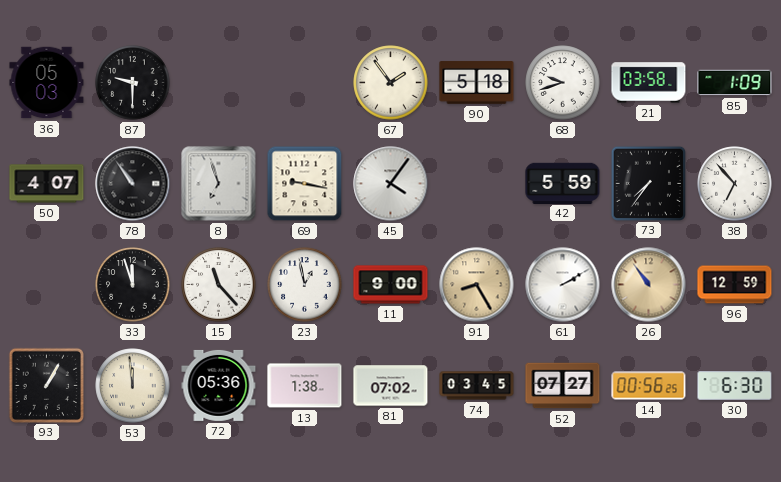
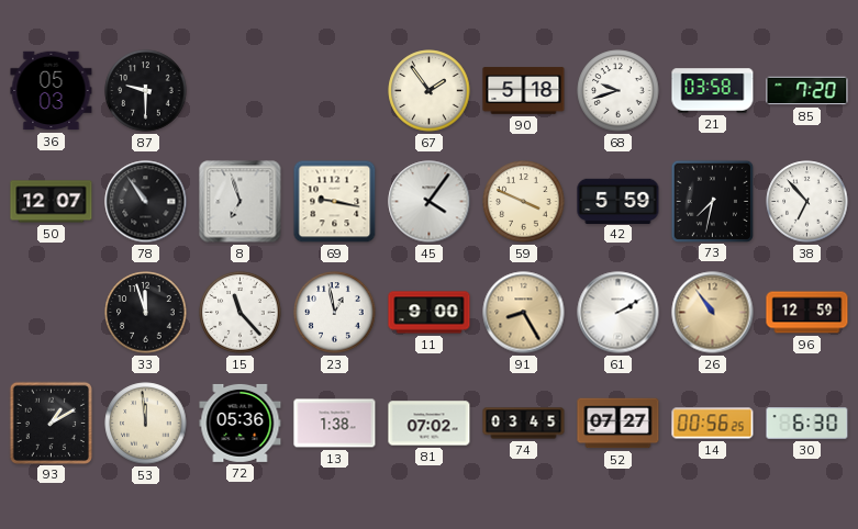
85: 1:09 -> 7:20
50: 4:07 -> 12:07
59: none -> 3:49
73: 7:36 -> 7:32
93: 1:05 -> 1:10
